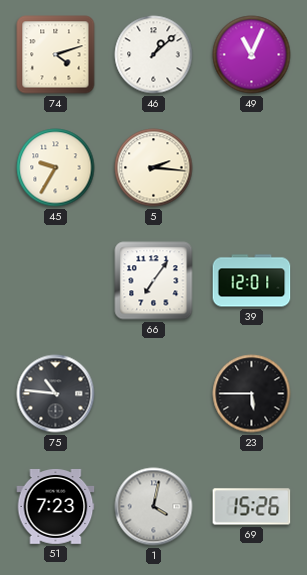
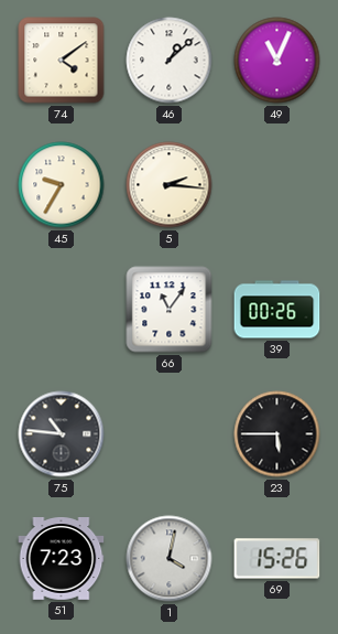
74: 4:12 -> 4:09
66: 7:06 -> 11:06
39: 12:01 -> 00:26
